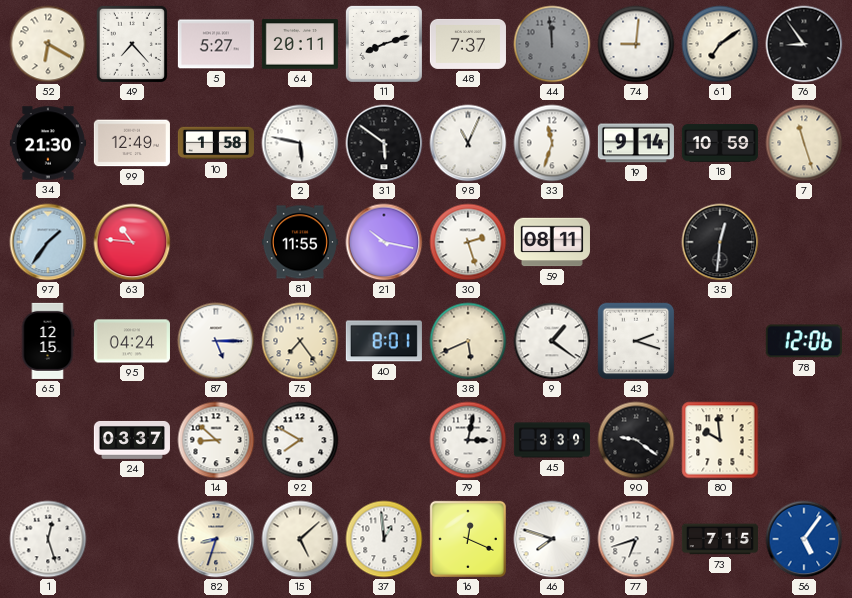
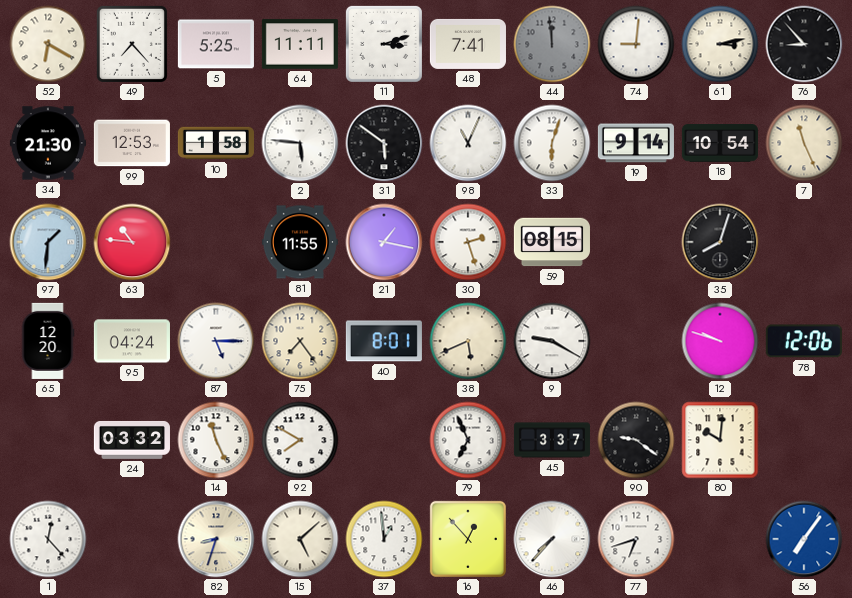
5: 5:27 -> 5:25
64: 20:11 -> 11:11
11: 8:12 -> 3:12
48: 7:37 -> 7:41
61: 7:09 -> 3:13
76: 8:54 -> 8:53
99: 12:49 -> 12:53
2: 5:47 -> 5:46
33: 11:33 -> 6:03
18: 10:59 -> 10:54
7: 11:27 -> 11:26
97: 1:36 -> 1:31
21: 10:17 -> 1:17
59: 08:11 -> 08:15
35: 12:31 -> 8:03
65: 12:15 -> 12:20
9: 1:21 -> 9:20
43: 2:18 -> none
12: none -> 9:48
24: 03:37 -> 03:32
14: 8:52 -> 11:26
79: 3:02 -> 6:56
45: 3:39 -> 3:37
80: 9:59 -> 10:01
1: 12:27 -> 12:23
16: 12:19 -> 12:53
46: 7:48 -> 7:37
73: 7:15 -> none
56: 5:06 -> 7:06
